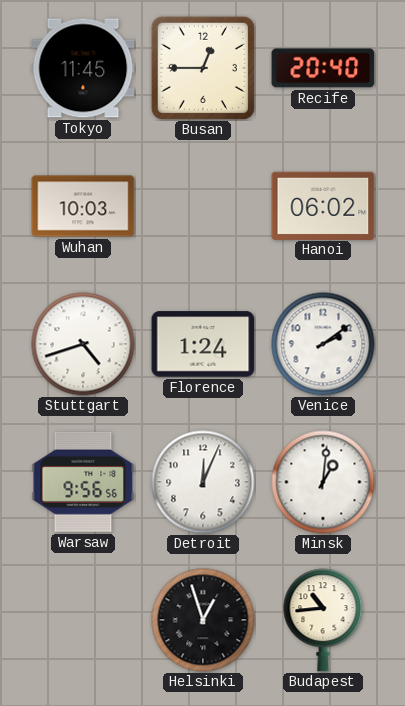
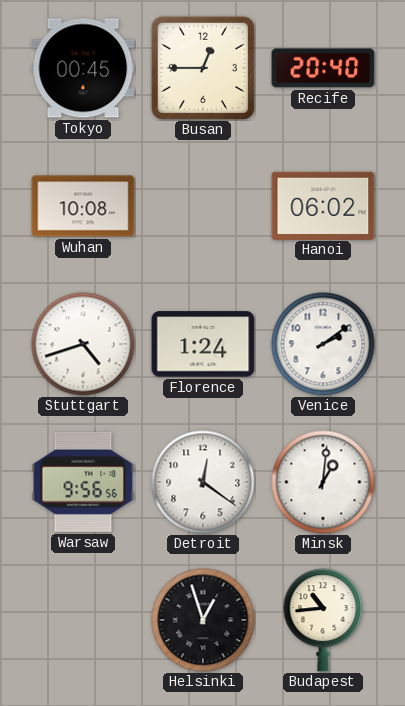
Tokyo: 11:45 -> 00:45
Wuhan: 10:03 -> 10:08
Detroit: 12:04 -> 12:21
